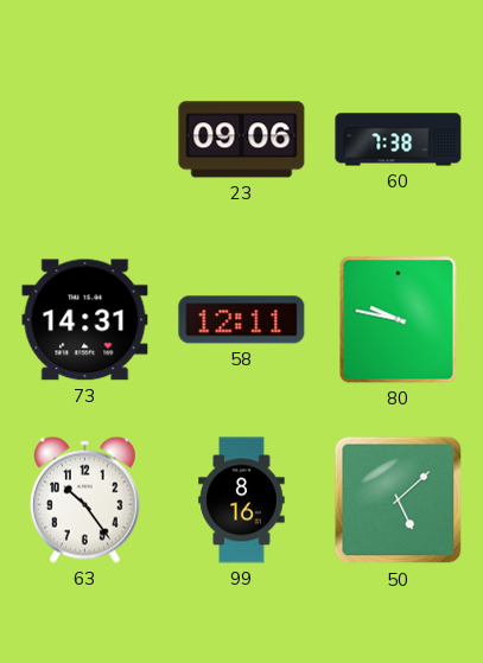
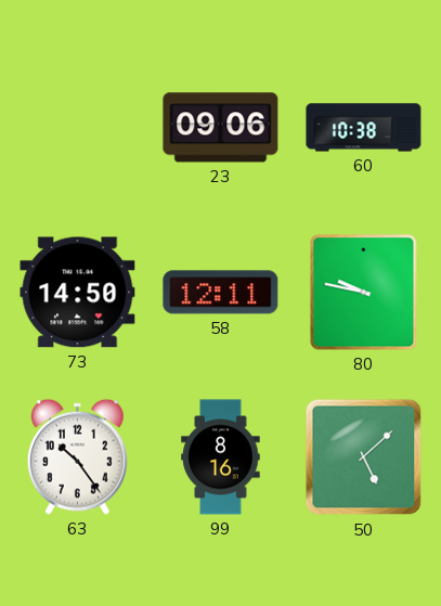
60: 7:38 -> 10:38
73: 14:31 -> 14:50
